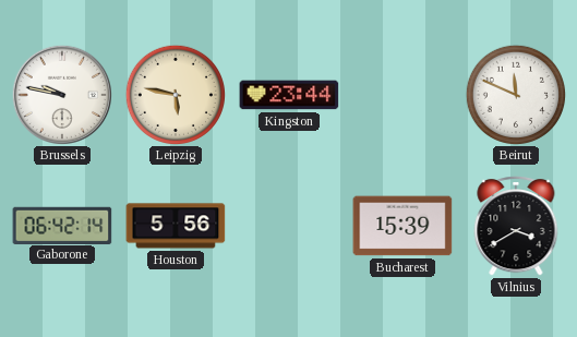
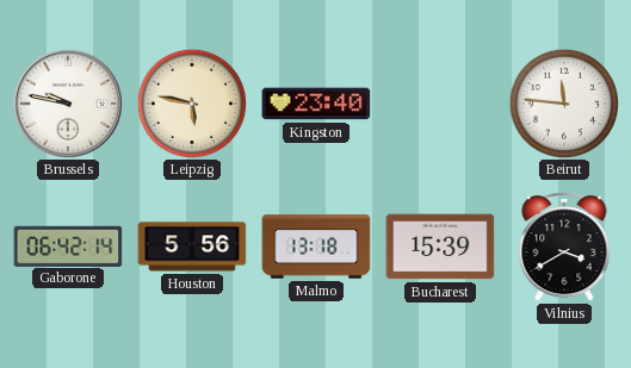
Kingston: 23:44 -> 23:40
Beirut: 11:49 -> 11:46
Malmo: none -> 13:18
